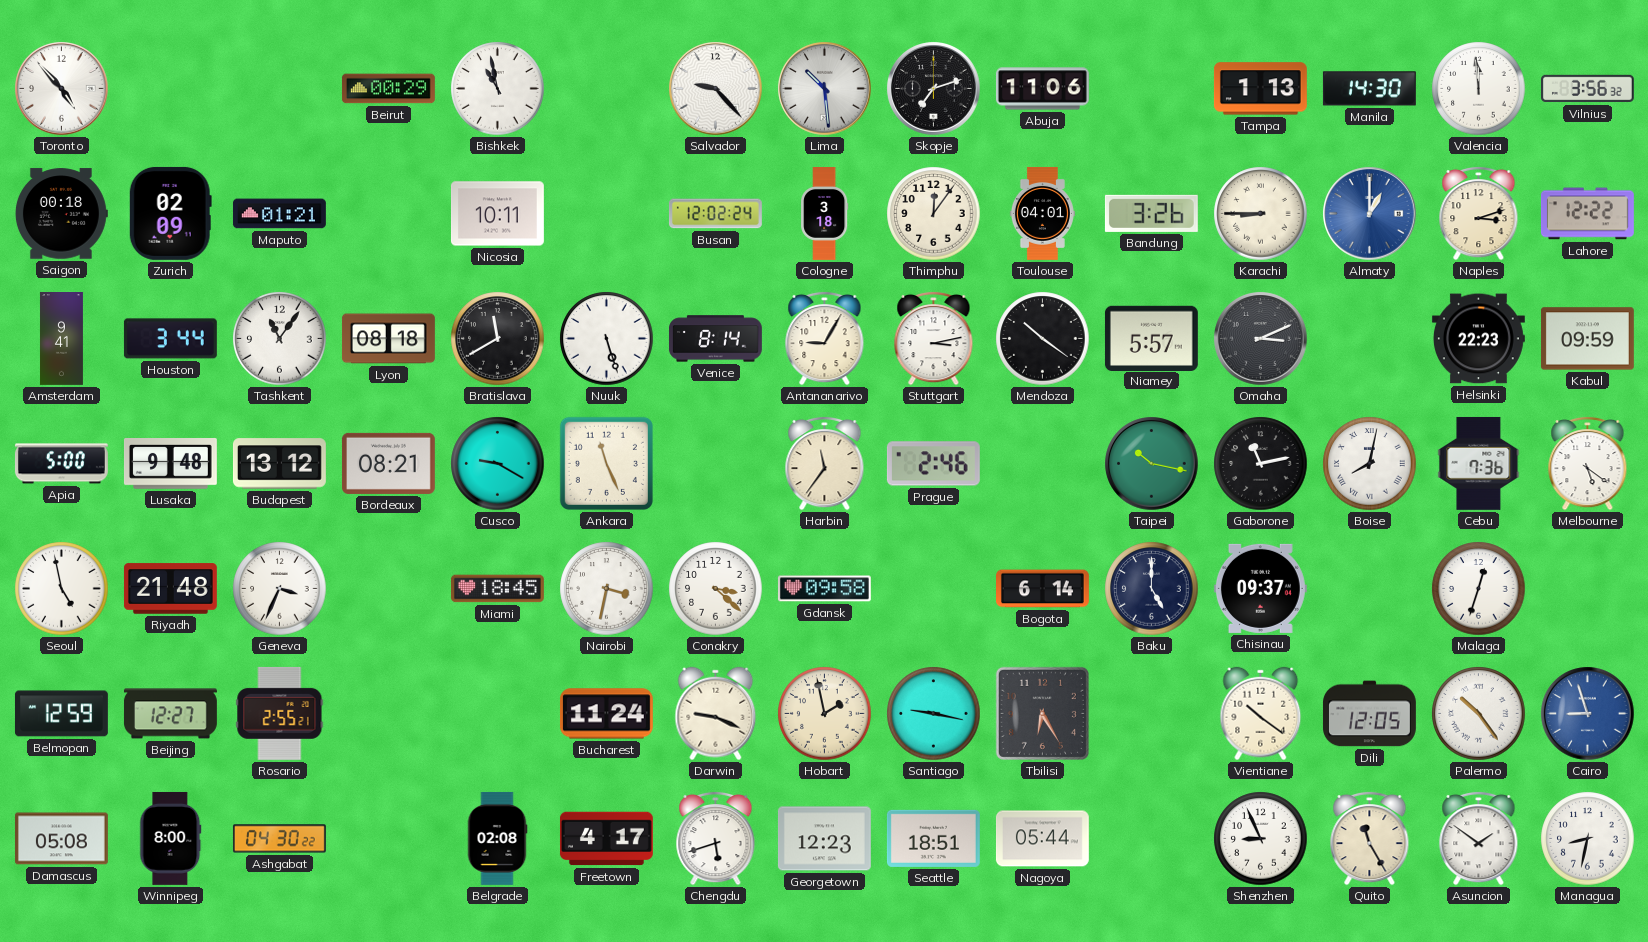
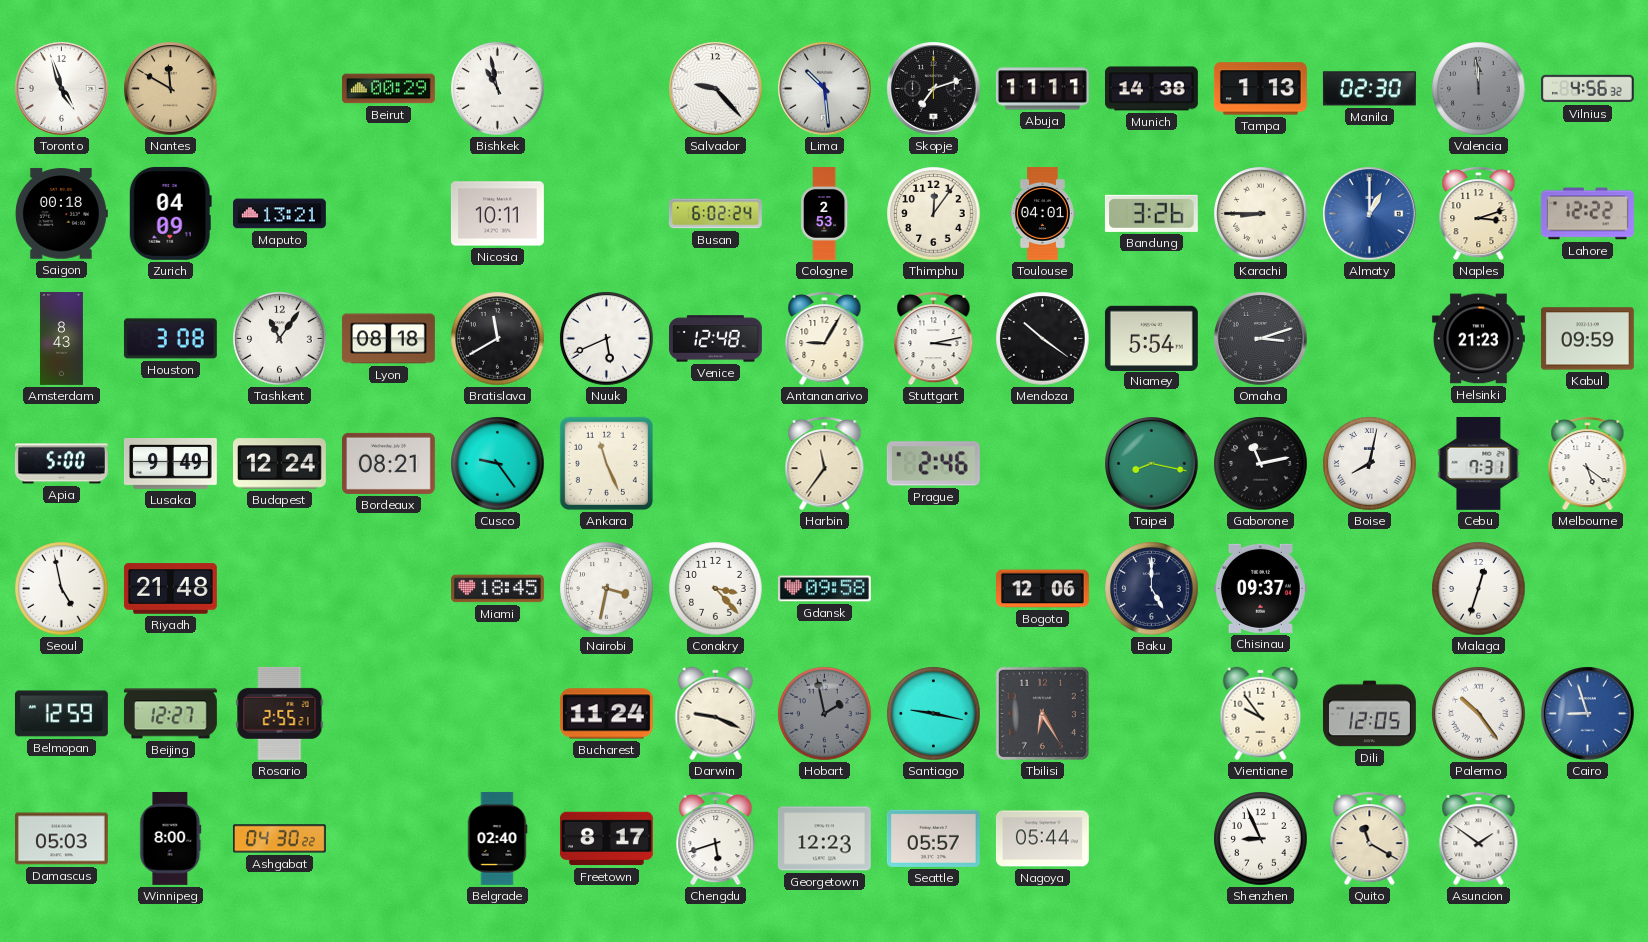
Toronto: 4:53 -> 4:57
Nantes: none -> 11:50
Abuja: 11:06 -> 11:11
Munich: none -> 14:38
Manila: 14:30 -> 02:30
Valencia dial: white -> grey
Vilnius: 3:56 -> 4:56
Zurich: 02:09 -> 04:09
Maputo: 01:21 -> 13:21
Busan: 12:02 -> 6:02
Cologne: 3:18 -> 2:53
Amsterdam: 9:41 -> 8:43
Houston: 3:44 -> 3:08
Nuuk: 5:27 -> 5:41
Venice: 8:14 -> 12:48
Niamey: 5:57 -> 5:54
Omaha: 3:11 -> 3:12
Helsinki: 22:23 -> 21:23
Lusaka: 9:48 -> 9:49
Budapest: 13:12 -> 12:24
Cusco: 9:20 -> 9:24
Taipei: 10:17 -> 8:17
Cebu: 7:36 -> 7:31
Geneva: 3:34 -> none
Conakry: 3:22 -> 3:23
Bogota: 6:14 -> 12:06
Hobart dial: cream -> grey
Vientiane: 10:21 -> 9:54
Damascus: 05:08 -> 05:03
Belgrade: 02:08 -> 02:40
Freetown: 4:17 -> 8:17
Seattle: 18:51 -> 05:57
Quito: 11:25 -> 11:20
Managua: 8:32 -> none
